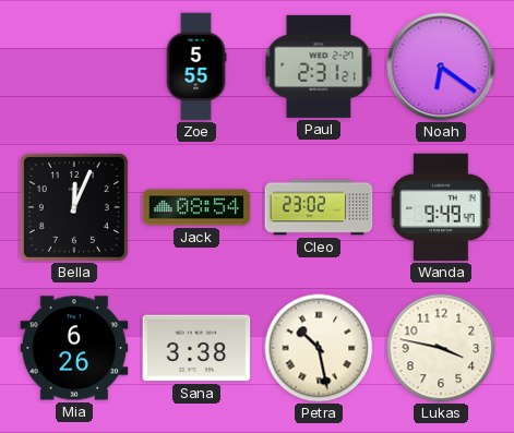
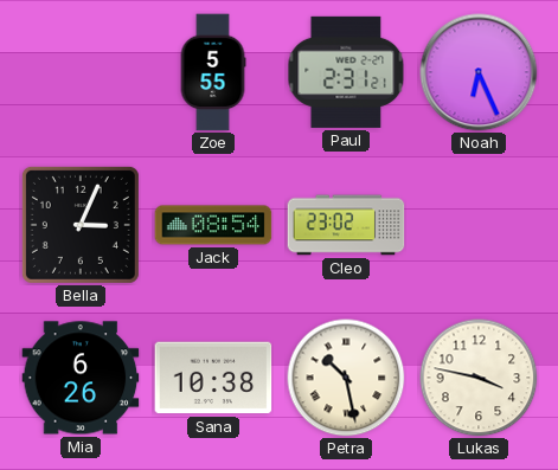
Noah: 6:21 -> 6:26
Bella: 12:04 -> 3:04
Wanda: 9:49 -> none
Sana: 3:38 -> 10:38
